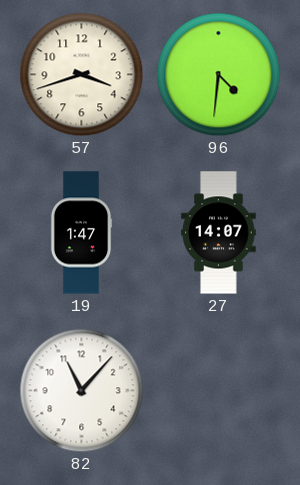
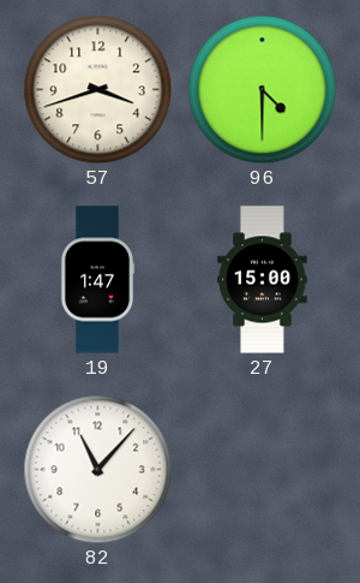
96: 4:31 -> 4:30
27: 14:07 -> 15:00
